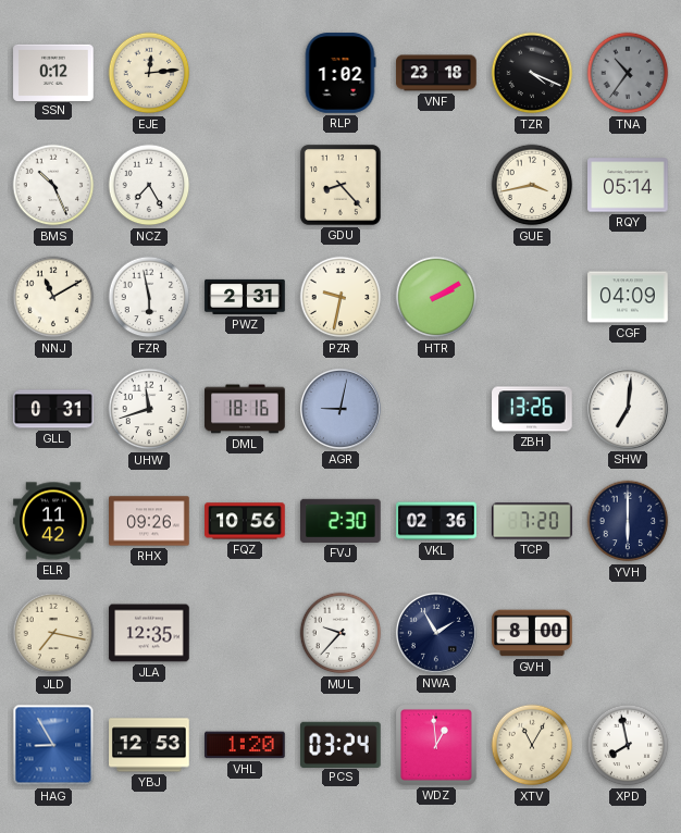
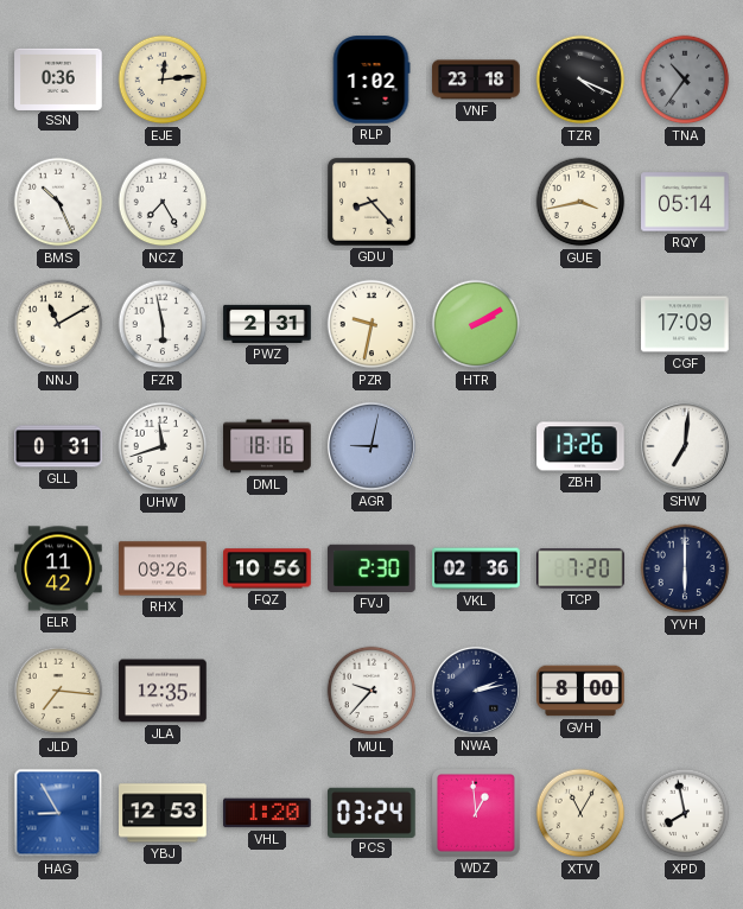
SSN: 0:12 -> 0:36
CGF: 04:09 -> 17:09
JLD: 7:17 -> 7:16
NWA: 1:55 -> 2:13
